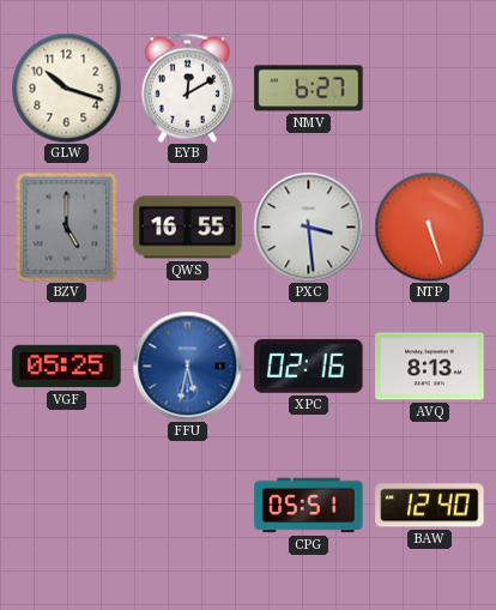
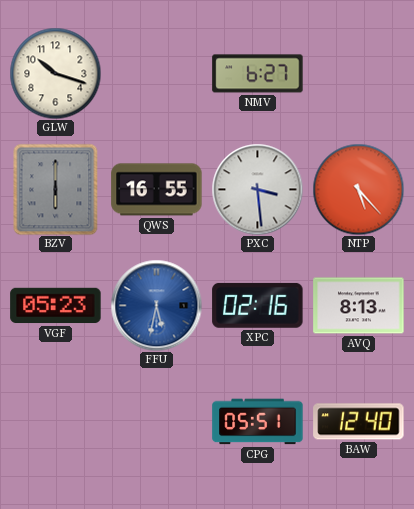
EYB: 12:10 -> none
BZV: 5:00 -> 6:00
NTP: 5:27 -> 5:23
VGF: 05:25 -> 05:23
